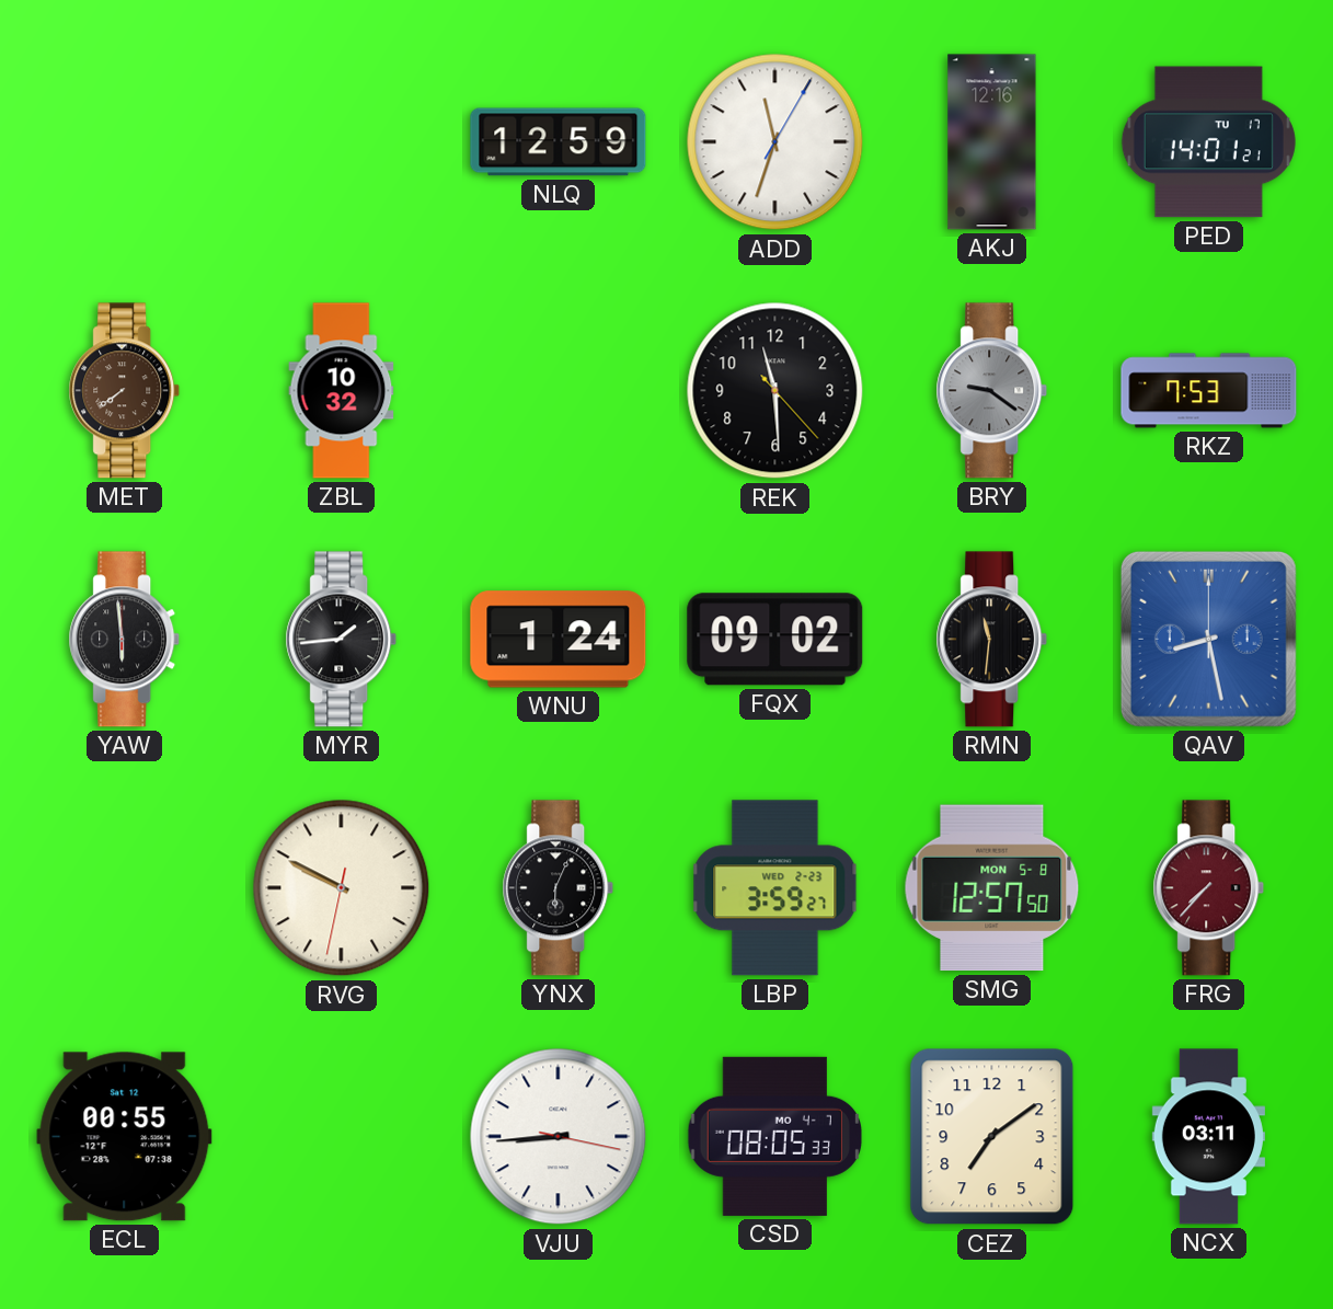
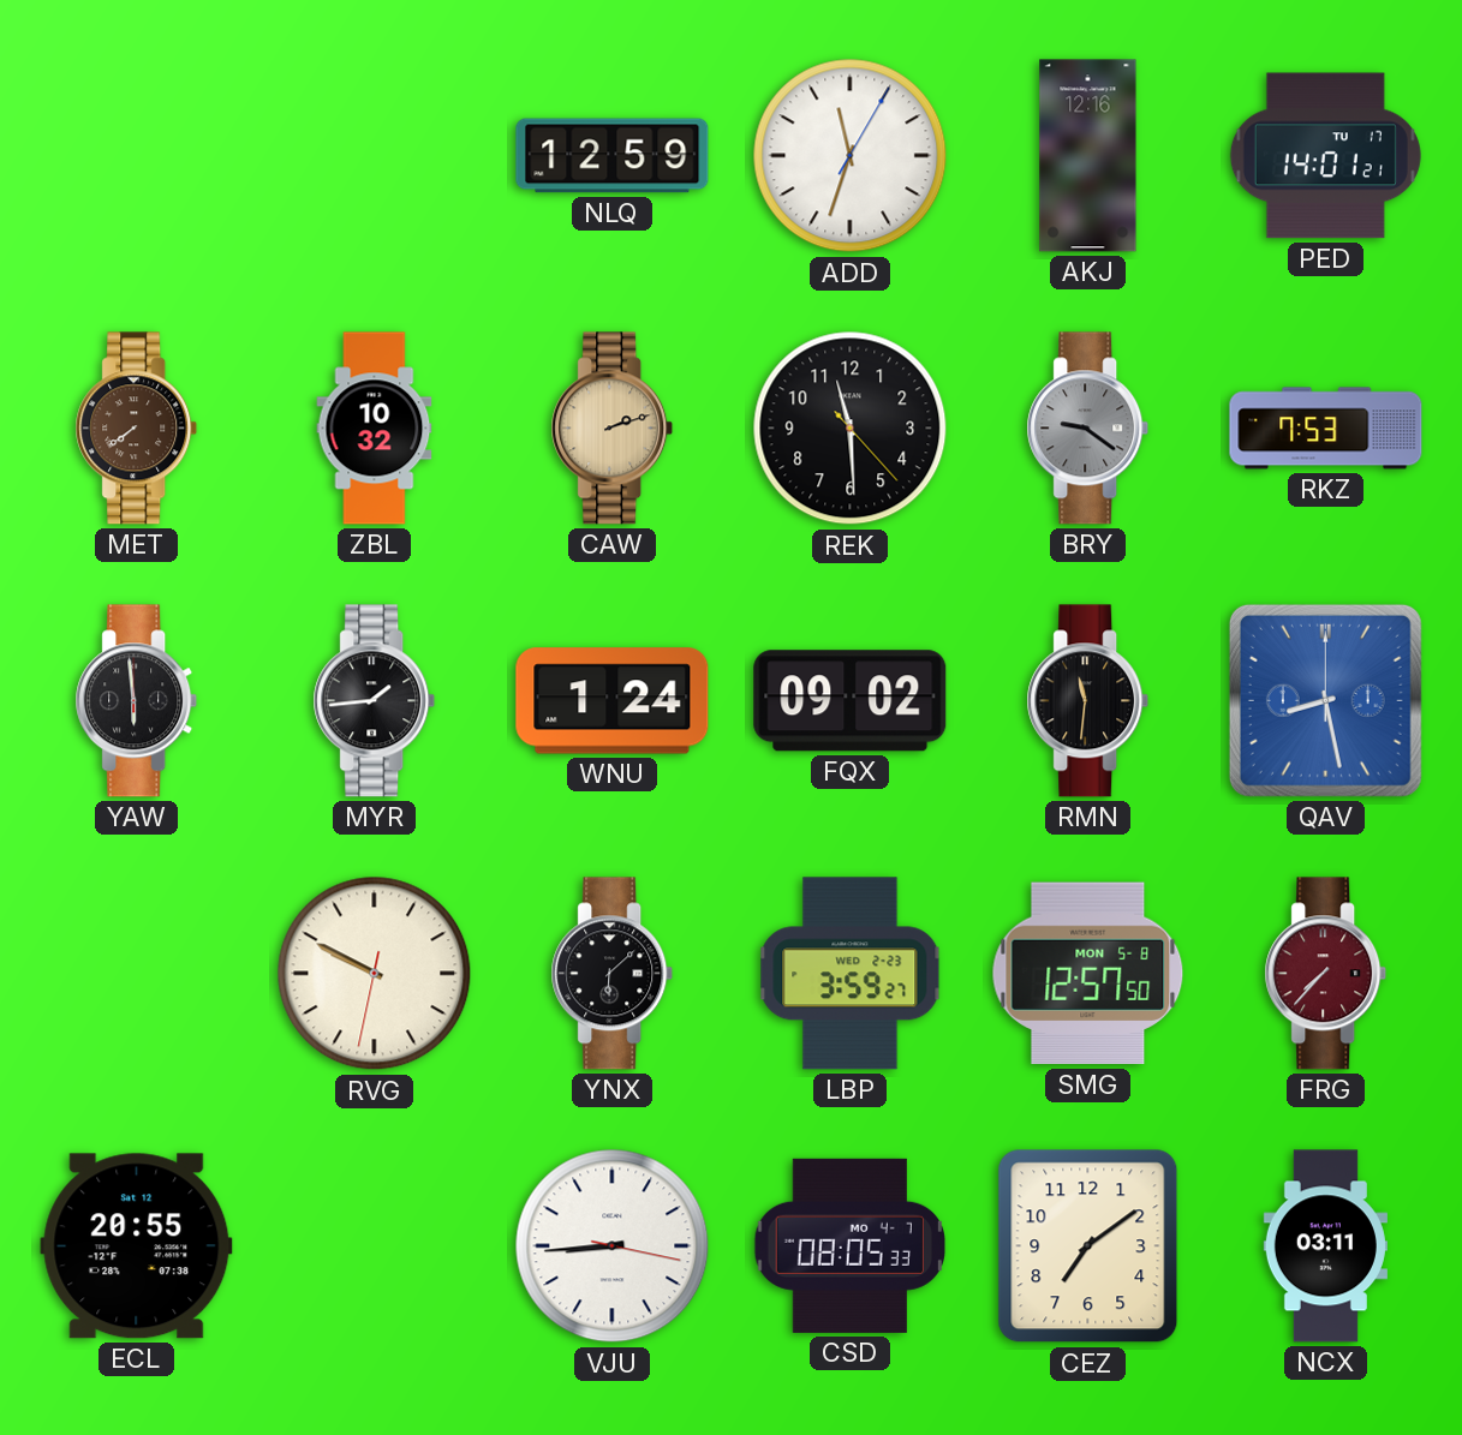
CAW: none -> 2:12
YNX: 6:04 -> 6:08
ECL: 00:55 -> 20:55
